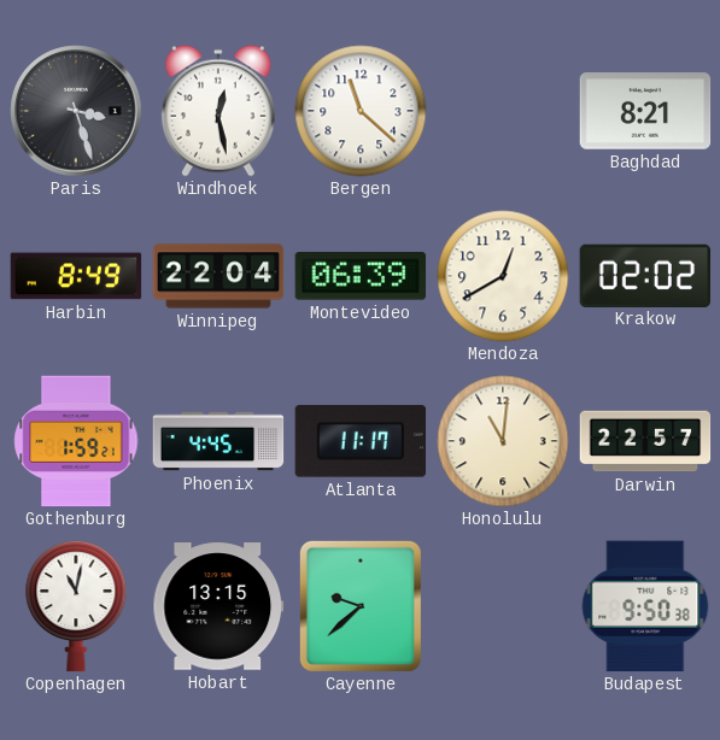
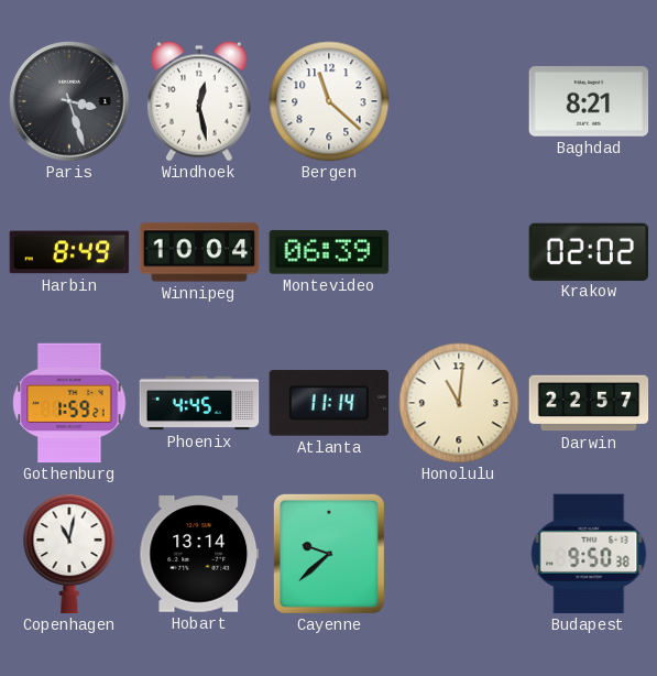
Winnipeg: 22:04 -> 10:04
Mendoza: 12:40 -> none
Atlanta: 11:17 -> 11:14
Hobart: 13:15 -> 13:14
